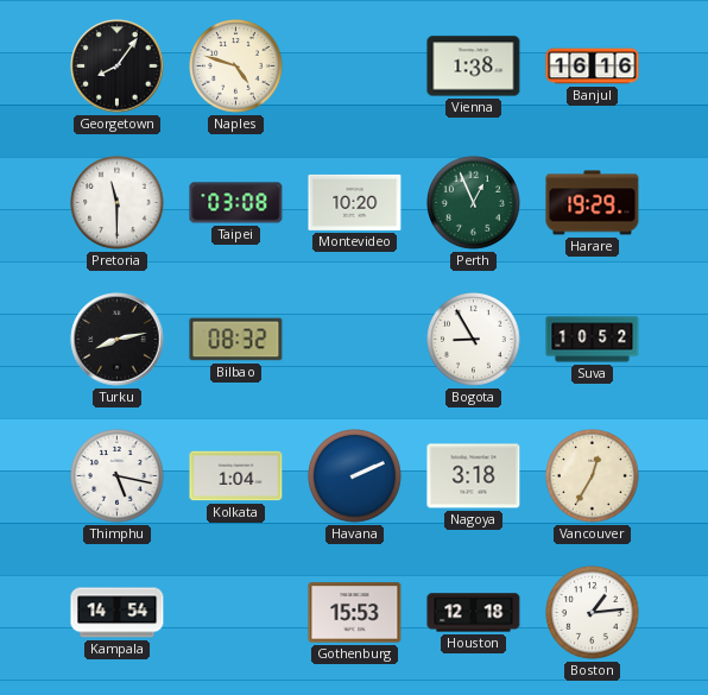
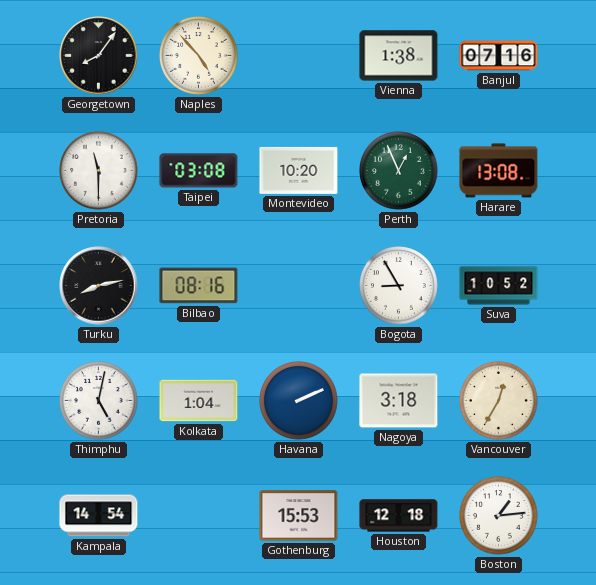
Naples: 4:48 -> 4:53
Banjul: 16:16 -> 07:16
Harare: 19:29 -> 13:08
Bilbao: 08:32 -> 08:16
Thimphu: 5:17 -> 5:02
